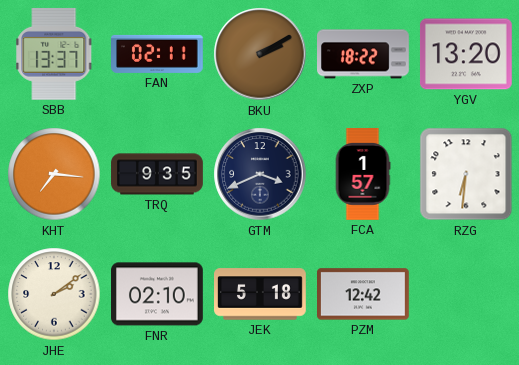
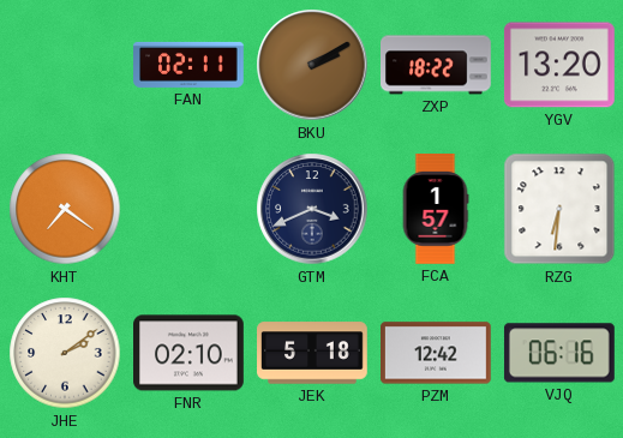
SBB: 13:37 -> none
KHT: 7:16 -> 7:21
TRQ: 9:35 -> none
VJQ: none -> 06:16
